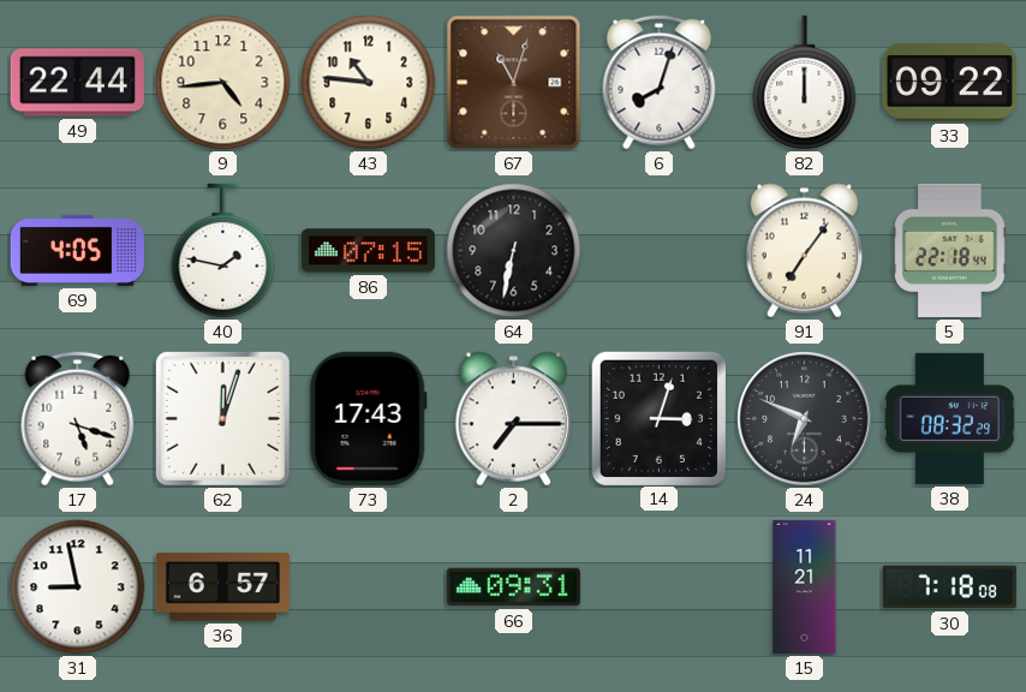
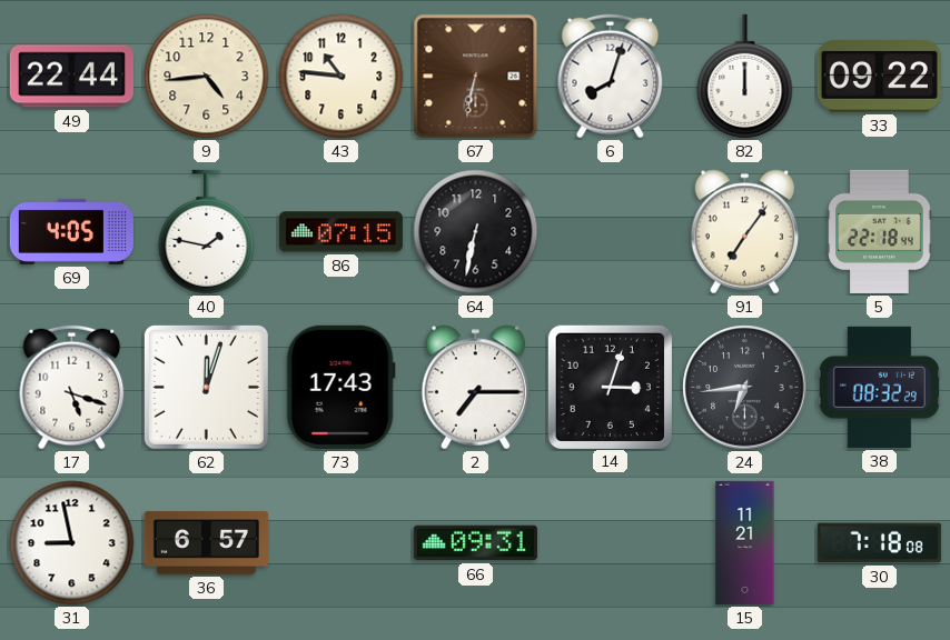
67: 11:03 -> 6:32
24: 6:49 -> 6:44
